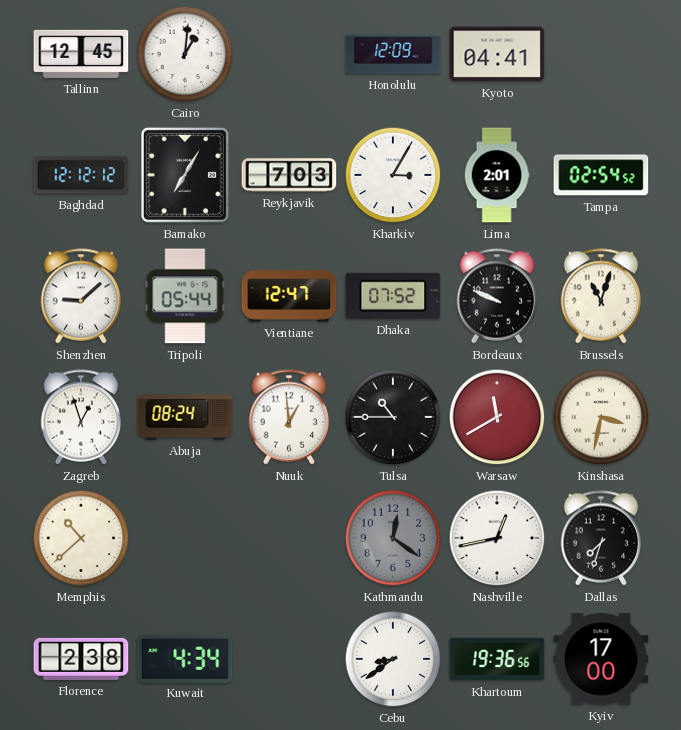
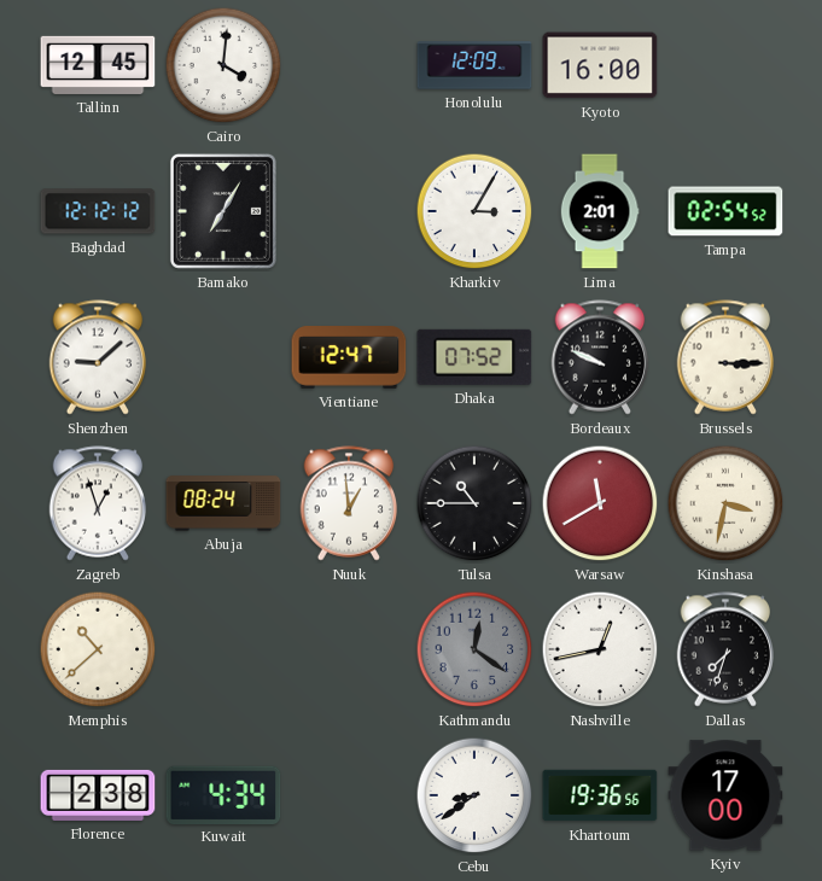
Cairo: 1:01 -> 4:01
Kyoto: 04:41 -> 16:00
Reykjavik: 7:03 -> none
Tripoli: 05:44 -> none
Brussels: 11:03 -> 3:15
